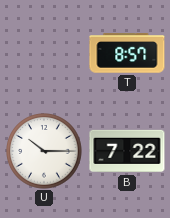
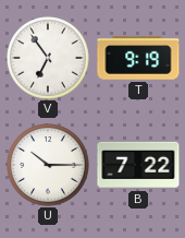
V: none -> 6:54
T: 8:57 -> 9:19
